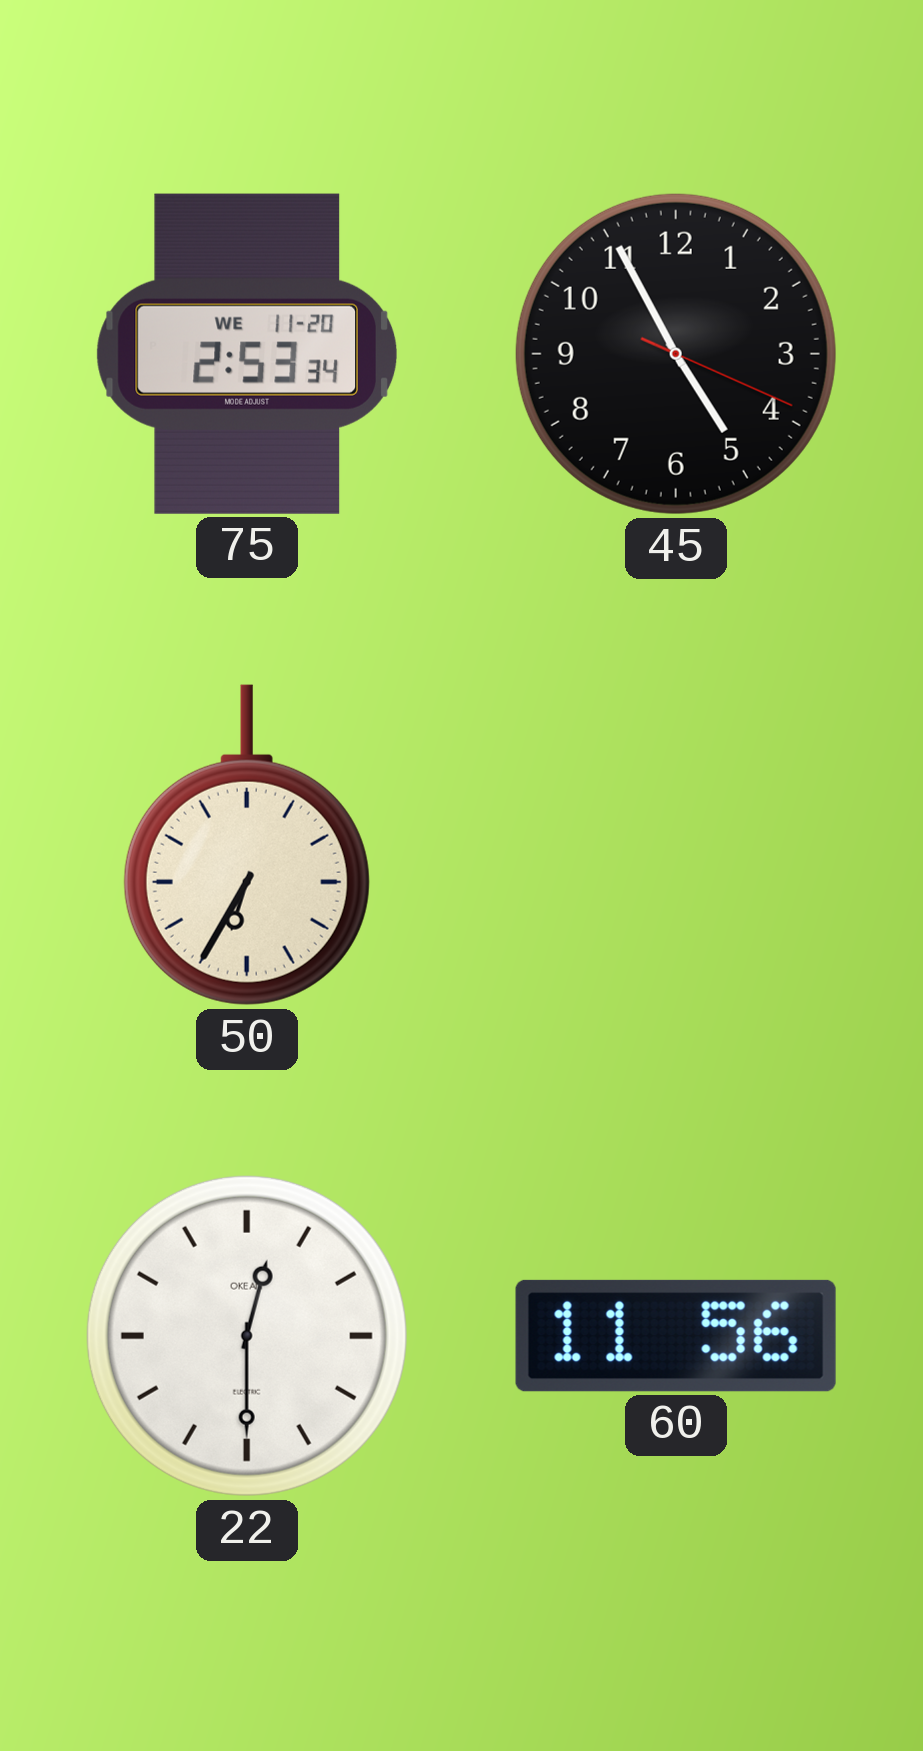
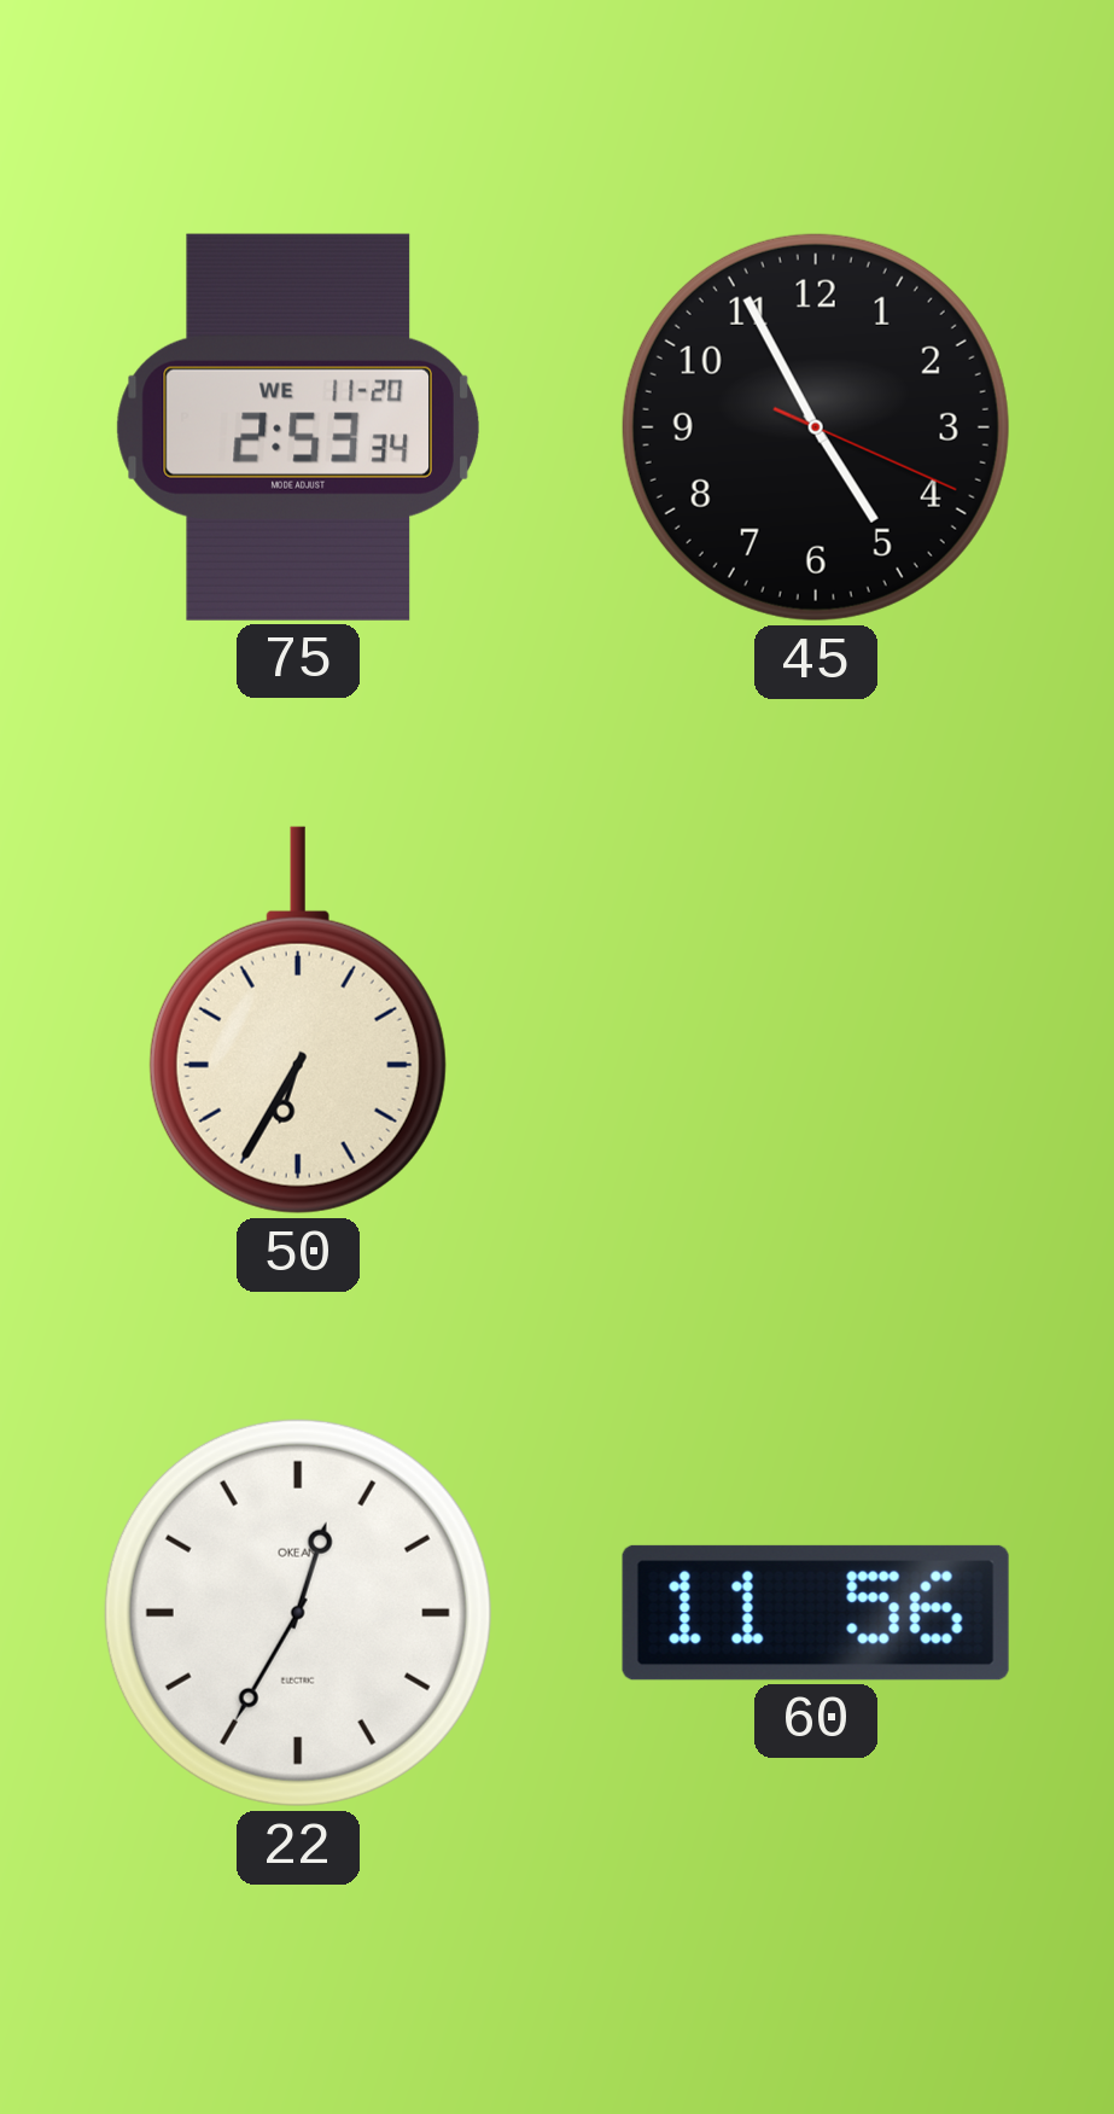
22: 12:30 -> 12:35
